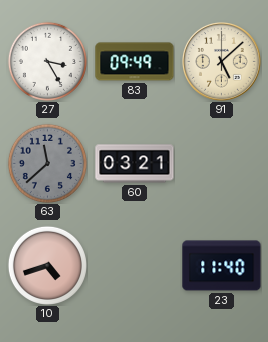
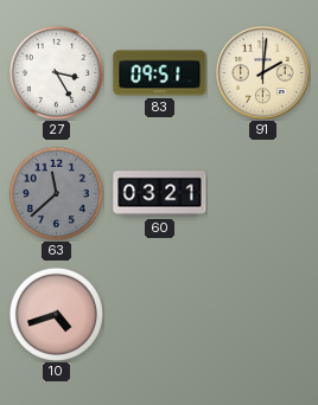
83: 09:49 -> 09:51
91: 5:08 -> 2:01
23: 11:40 -> none
